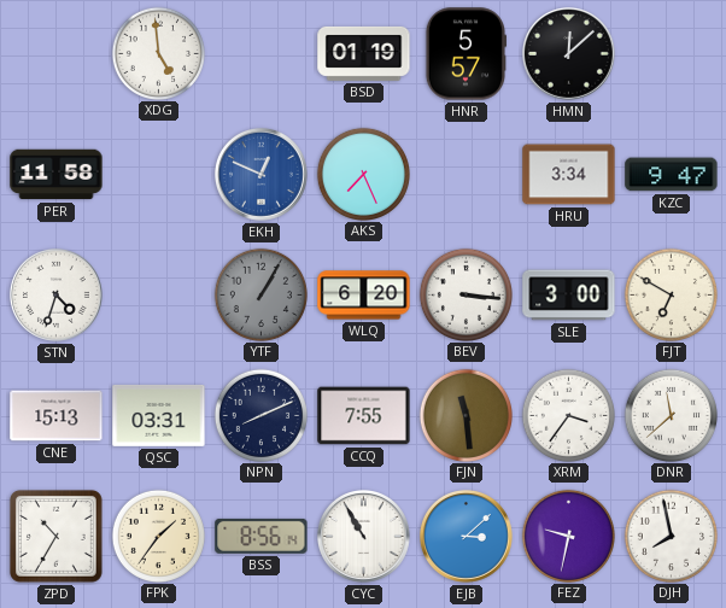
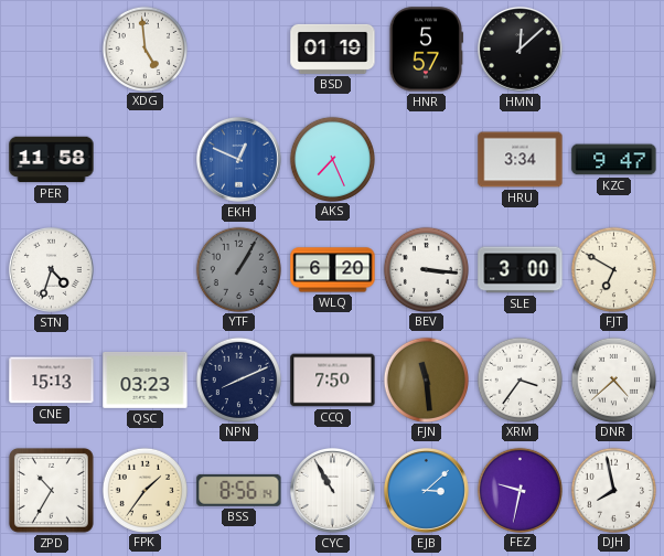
QSC: 03:31 -> 03:23
CCQ: 7:55 -> 7:50
DNR: 11:38 -> 4:38
